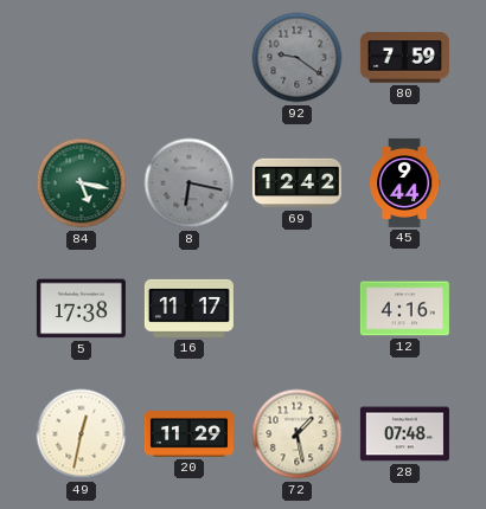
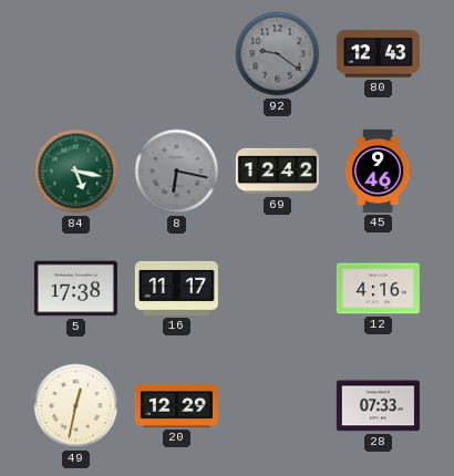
80: 7:59 -> 12:43
45: 9:44 -> 9:46
20: 11:29 -> 12:29
72: 1:28 -> none
28: 07:48 -> 07:33
